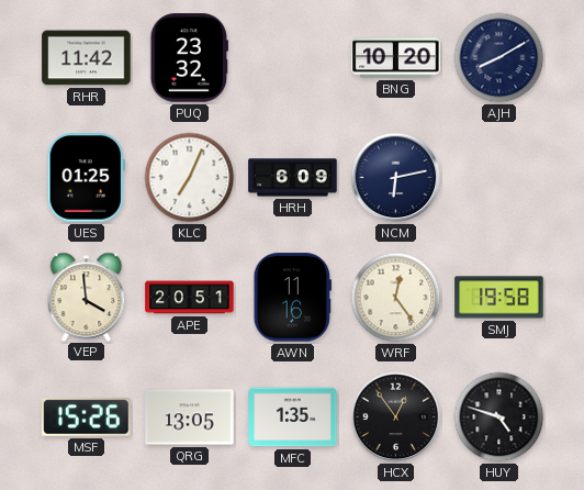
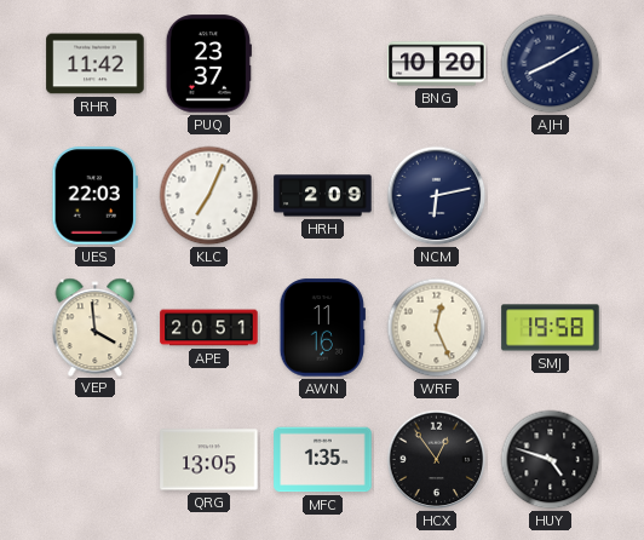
PUQ: 23:32 -> 23:37
UES: 01:25 -> 22:03
HRH: 6:09 -> 2:09
WRF: 12:24 -> 12:26
MSF: 15:26 -> none
